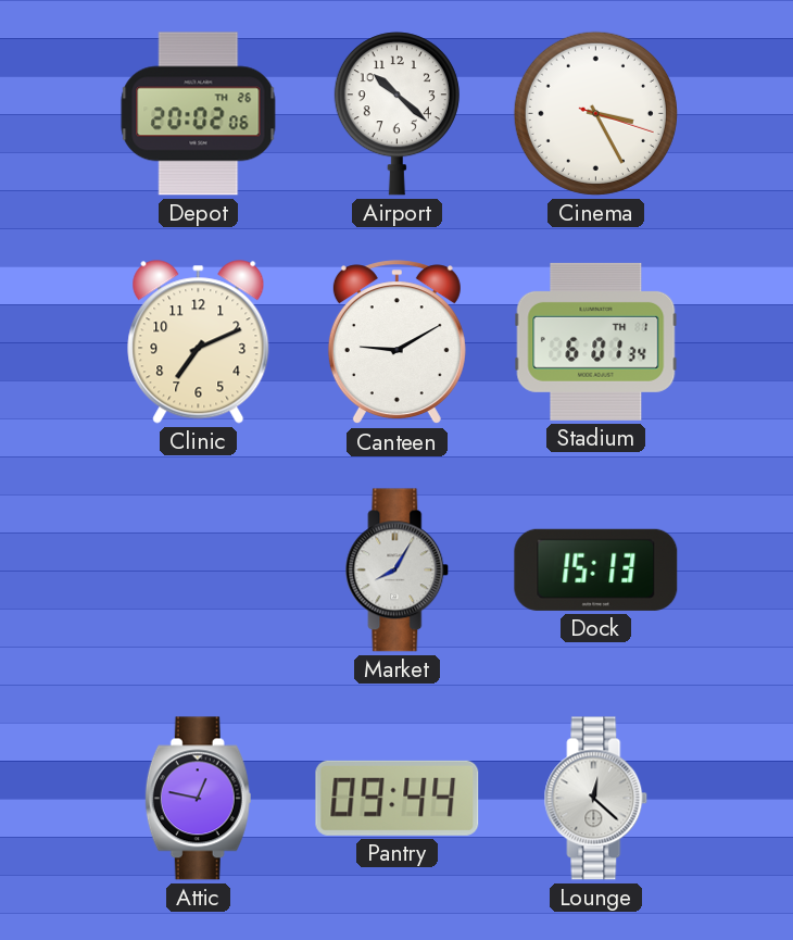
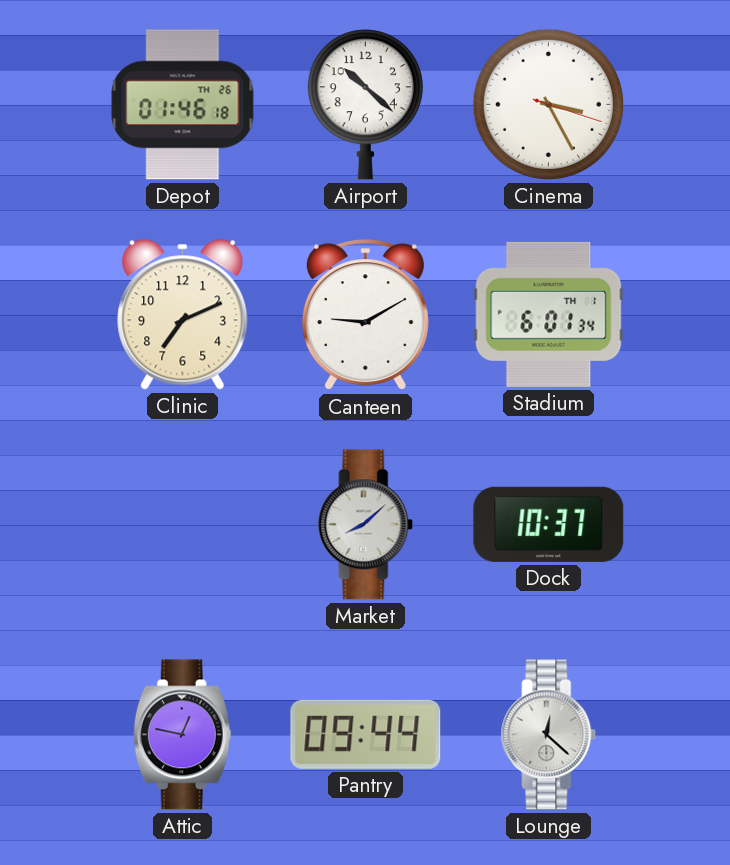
Depot: 20:02 -> 01:46
Market: 8:05 -> 8:08
Dock: 15:13 -> 10:37
